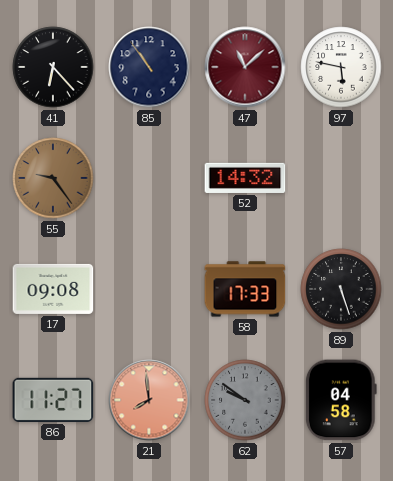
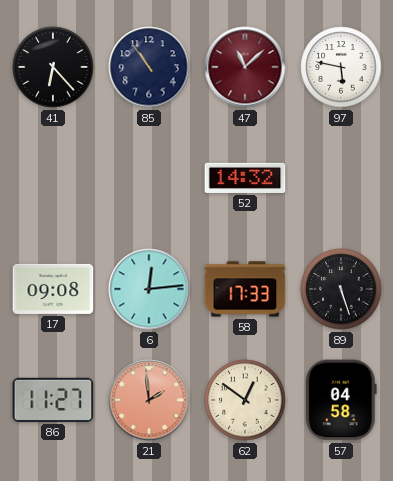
55: 9:24 -> none
6: none -> 12:14
21: 7:59 -> 1:59
62: 9:51 -> 12:51
62 dial: grey -> cream
